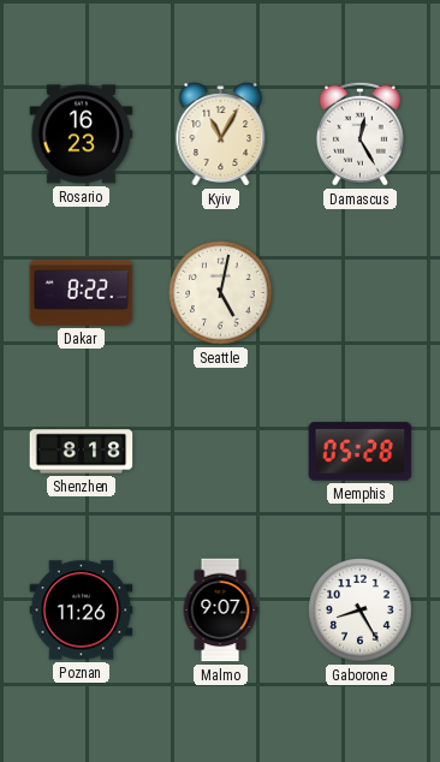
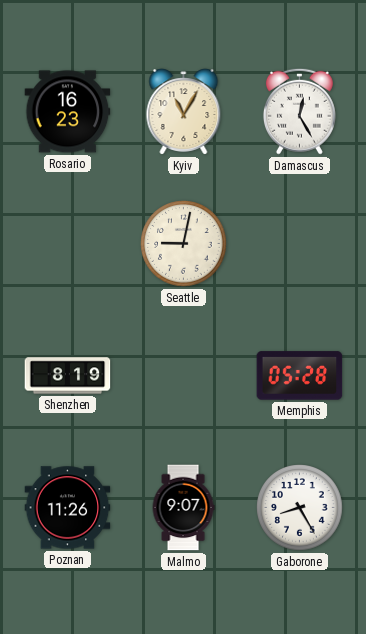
Dakar: 8:22 -> none
Seattle: 5:02 -> 9:02
Shenzhen: 8:18 -> 8:19
